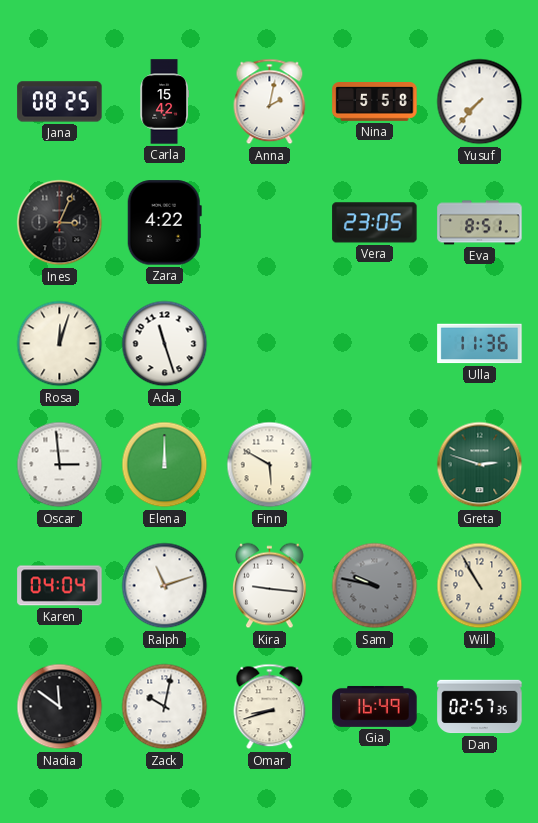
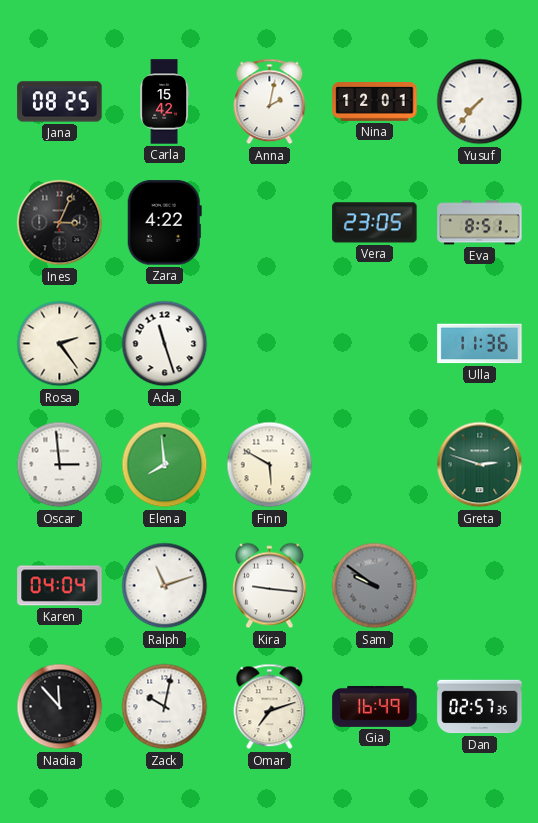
Nina: 5:58 -> 12:01
Rosa: 12:03 -> 2:24
Elena: 12:00 -> 7:59
Sam: 9:47 -> 9:51
Will: 10:55 -> none
Nadia: 11:51 -> 11:53
Omar: 8:42 -> 7:12
